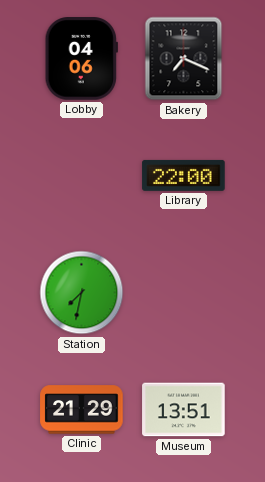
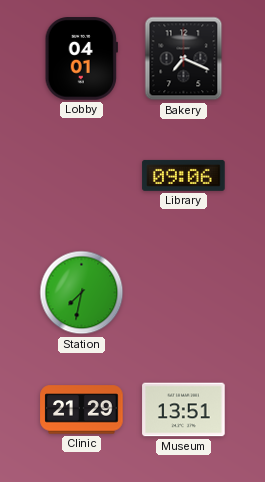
Lobby: 04:06 -> 04:01
Library: 22:00 -> 09:06
